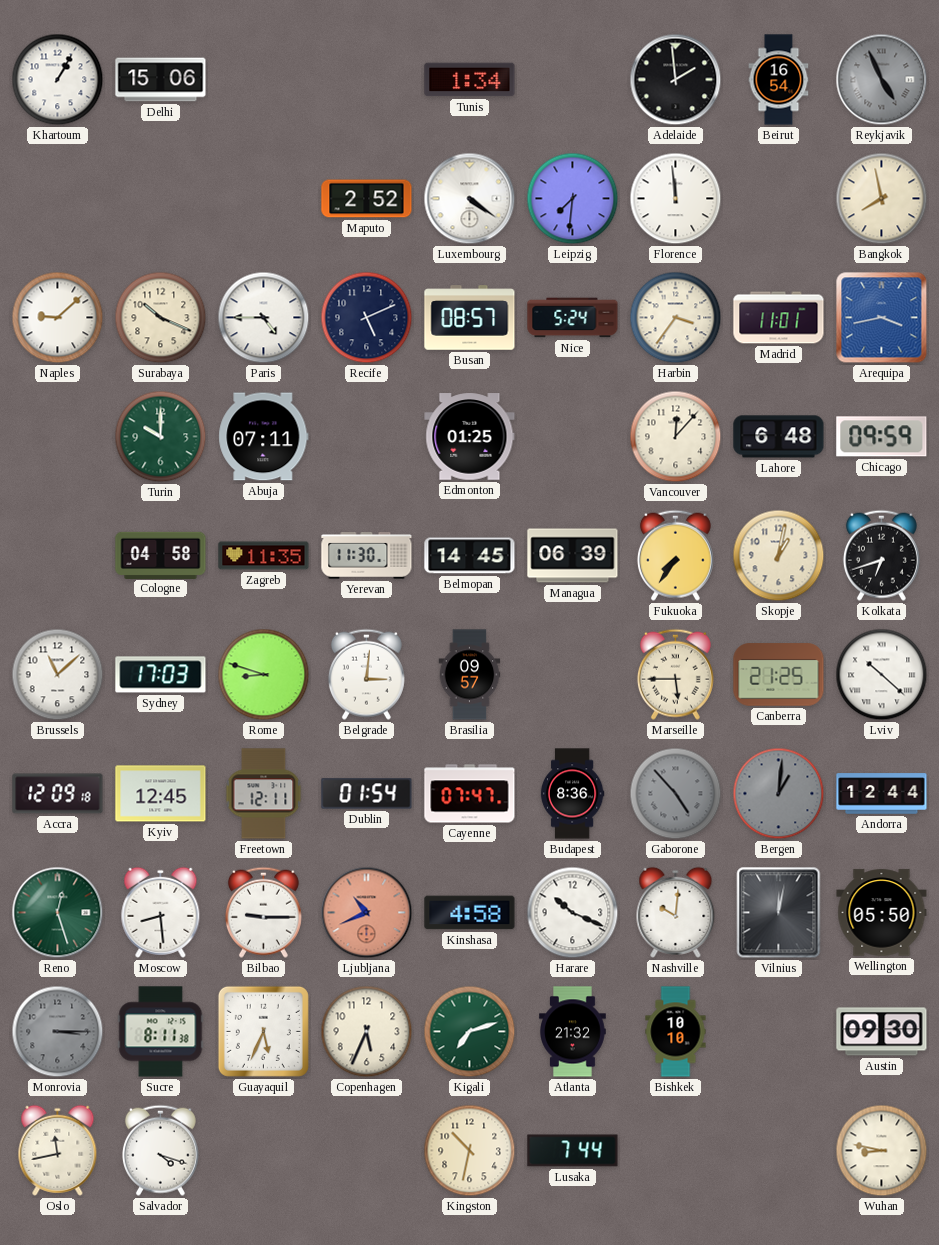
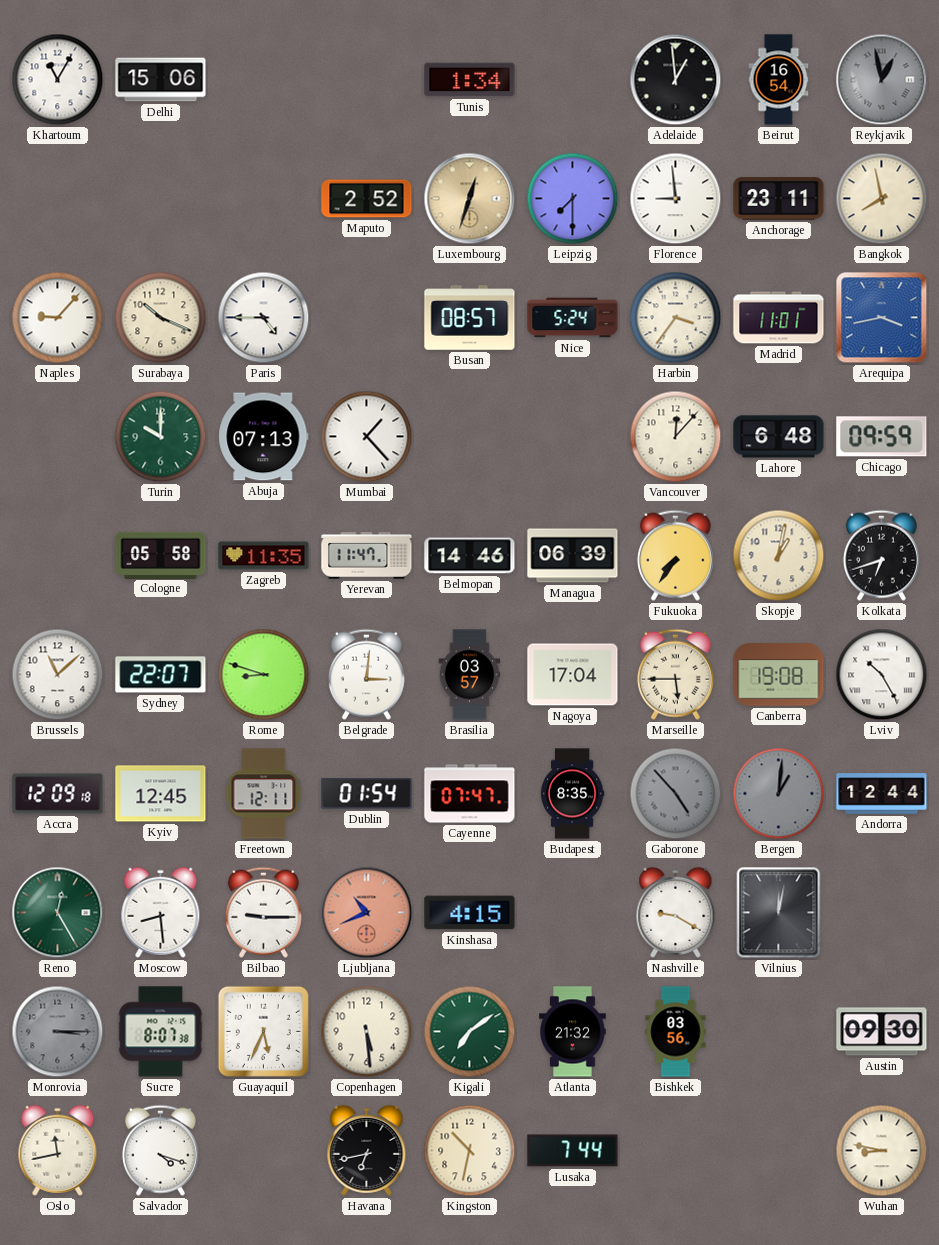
Khartoum: 1:05 -> 11:05
Adelaide: 1:59 -> 12:59
Reykjavik: 4:56 -> 12:58
Luxembourg: 4:21 -> 12:33
Luxembourg dial: white -> champagne
Leipzig: 7:31 -> 7:30
Florence: 11:59 -> 8:59
Anchorage: none -> 23:11
Naples: 9:08 -> 9:07
Recife: 5:11 -> none
Abuja: 07:11 -> 07:13
Mumbai: none -> 1:23
Edmonton: 01:25 -> none
Cologne: 04:58 -> 05:58
Yerevan: 11:30 -> 11:47
Belmopan: 14:45 -> 14:46
Sydney: 17:03 -> 22:07
Brasilia: 09:57 -> 03:57
Nagoya: none -> 17:04
Canberra: 21:25 -> 19:08
Lviv: 10:22 -> 10:25
Budapest: 8:36 -> 8:35
Reno: 12:27 -> 12:25
Kinshasa: 4:58 -> 4:15
Harare: 10:19 -> none
Nashville: 10:01 -> 9:20
Wellington: 05:50 -> none
Sucre: 8:11 -> 8:07
Copenhagen: 5:34 -> 5:29
Kigali: 7:12 -> 7:09
Bishkek: 10:10 -> 03:56
Havana: none -> 6:43
